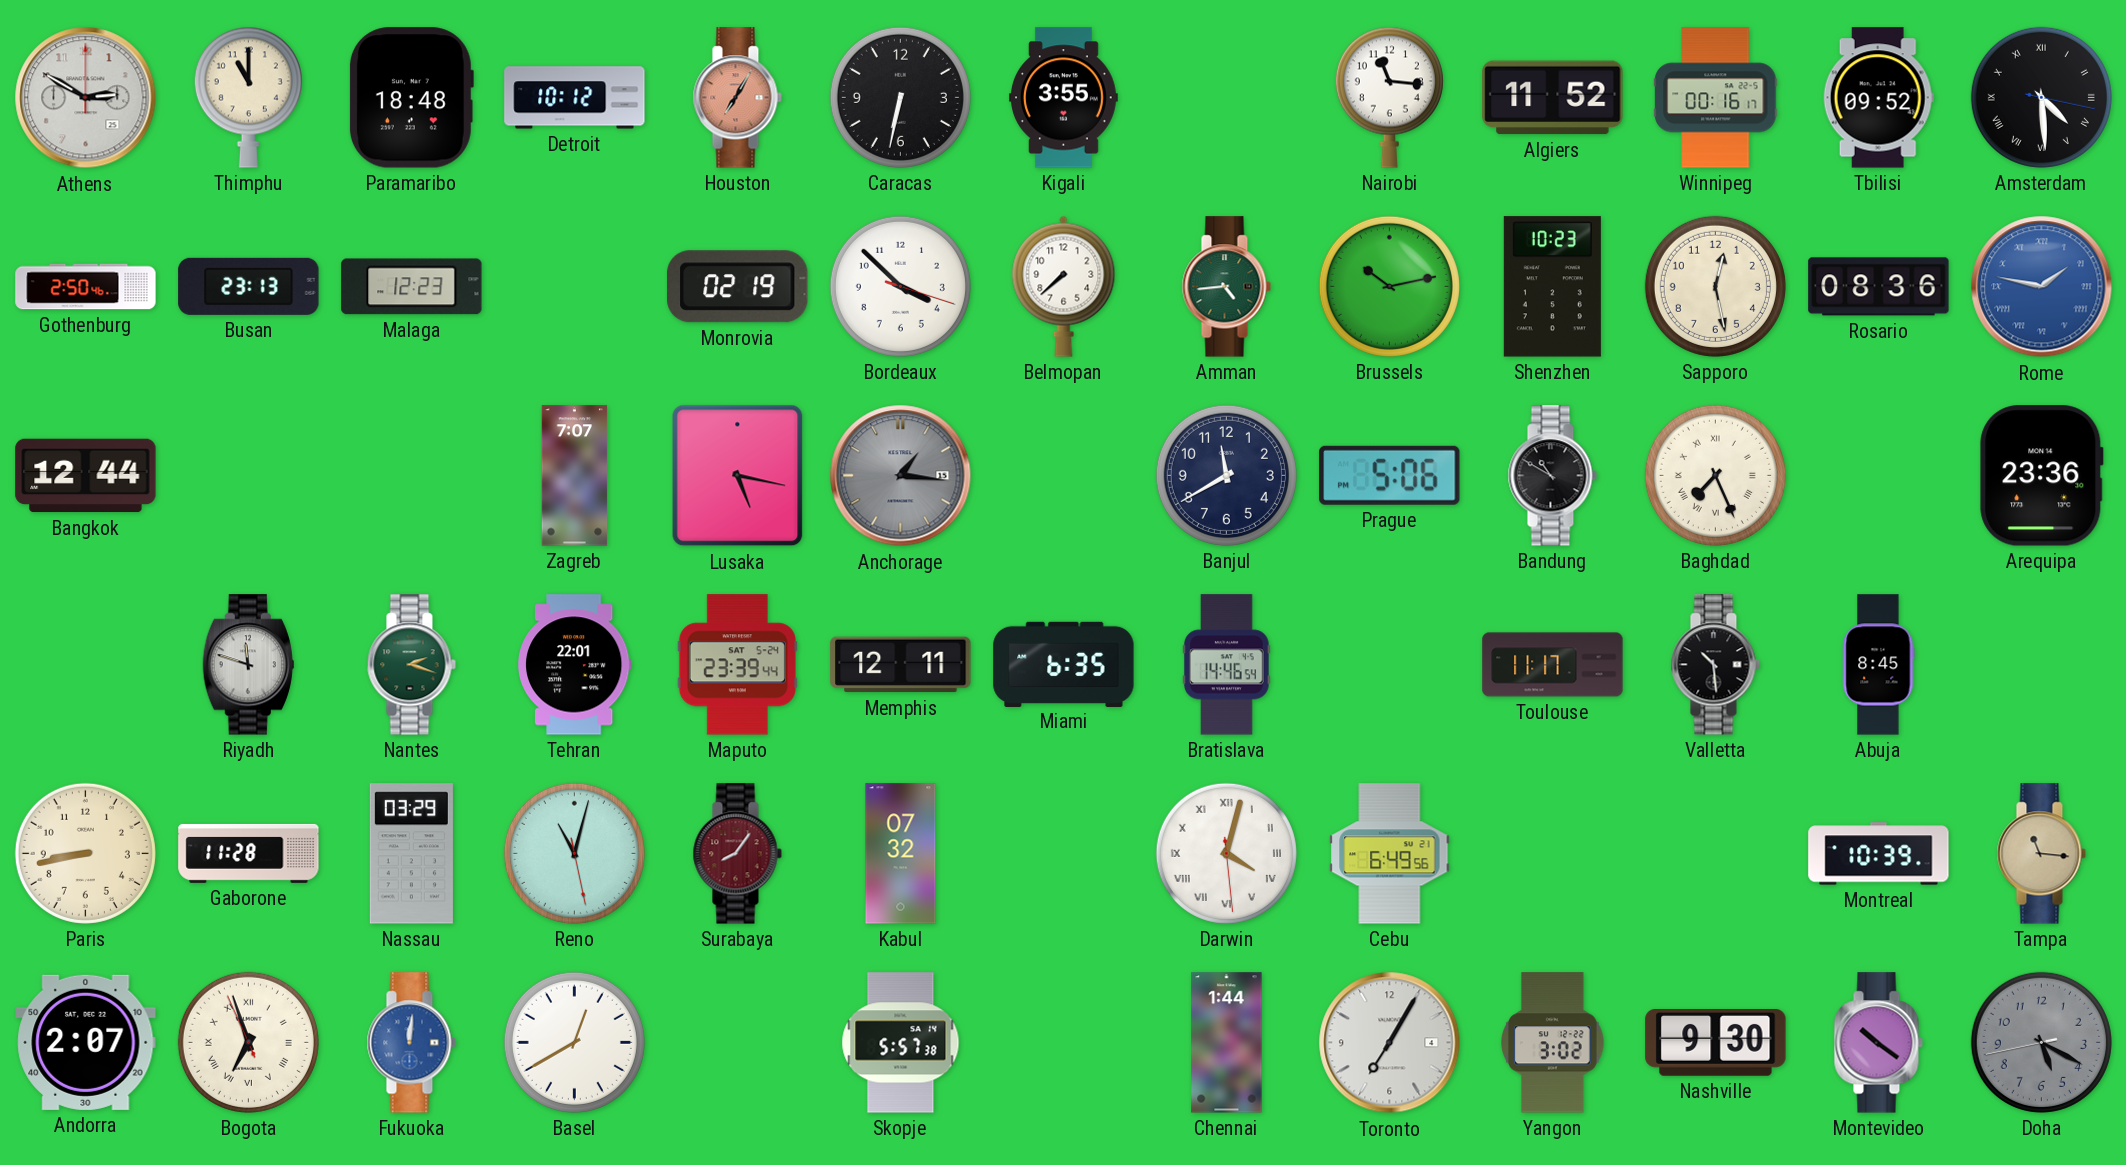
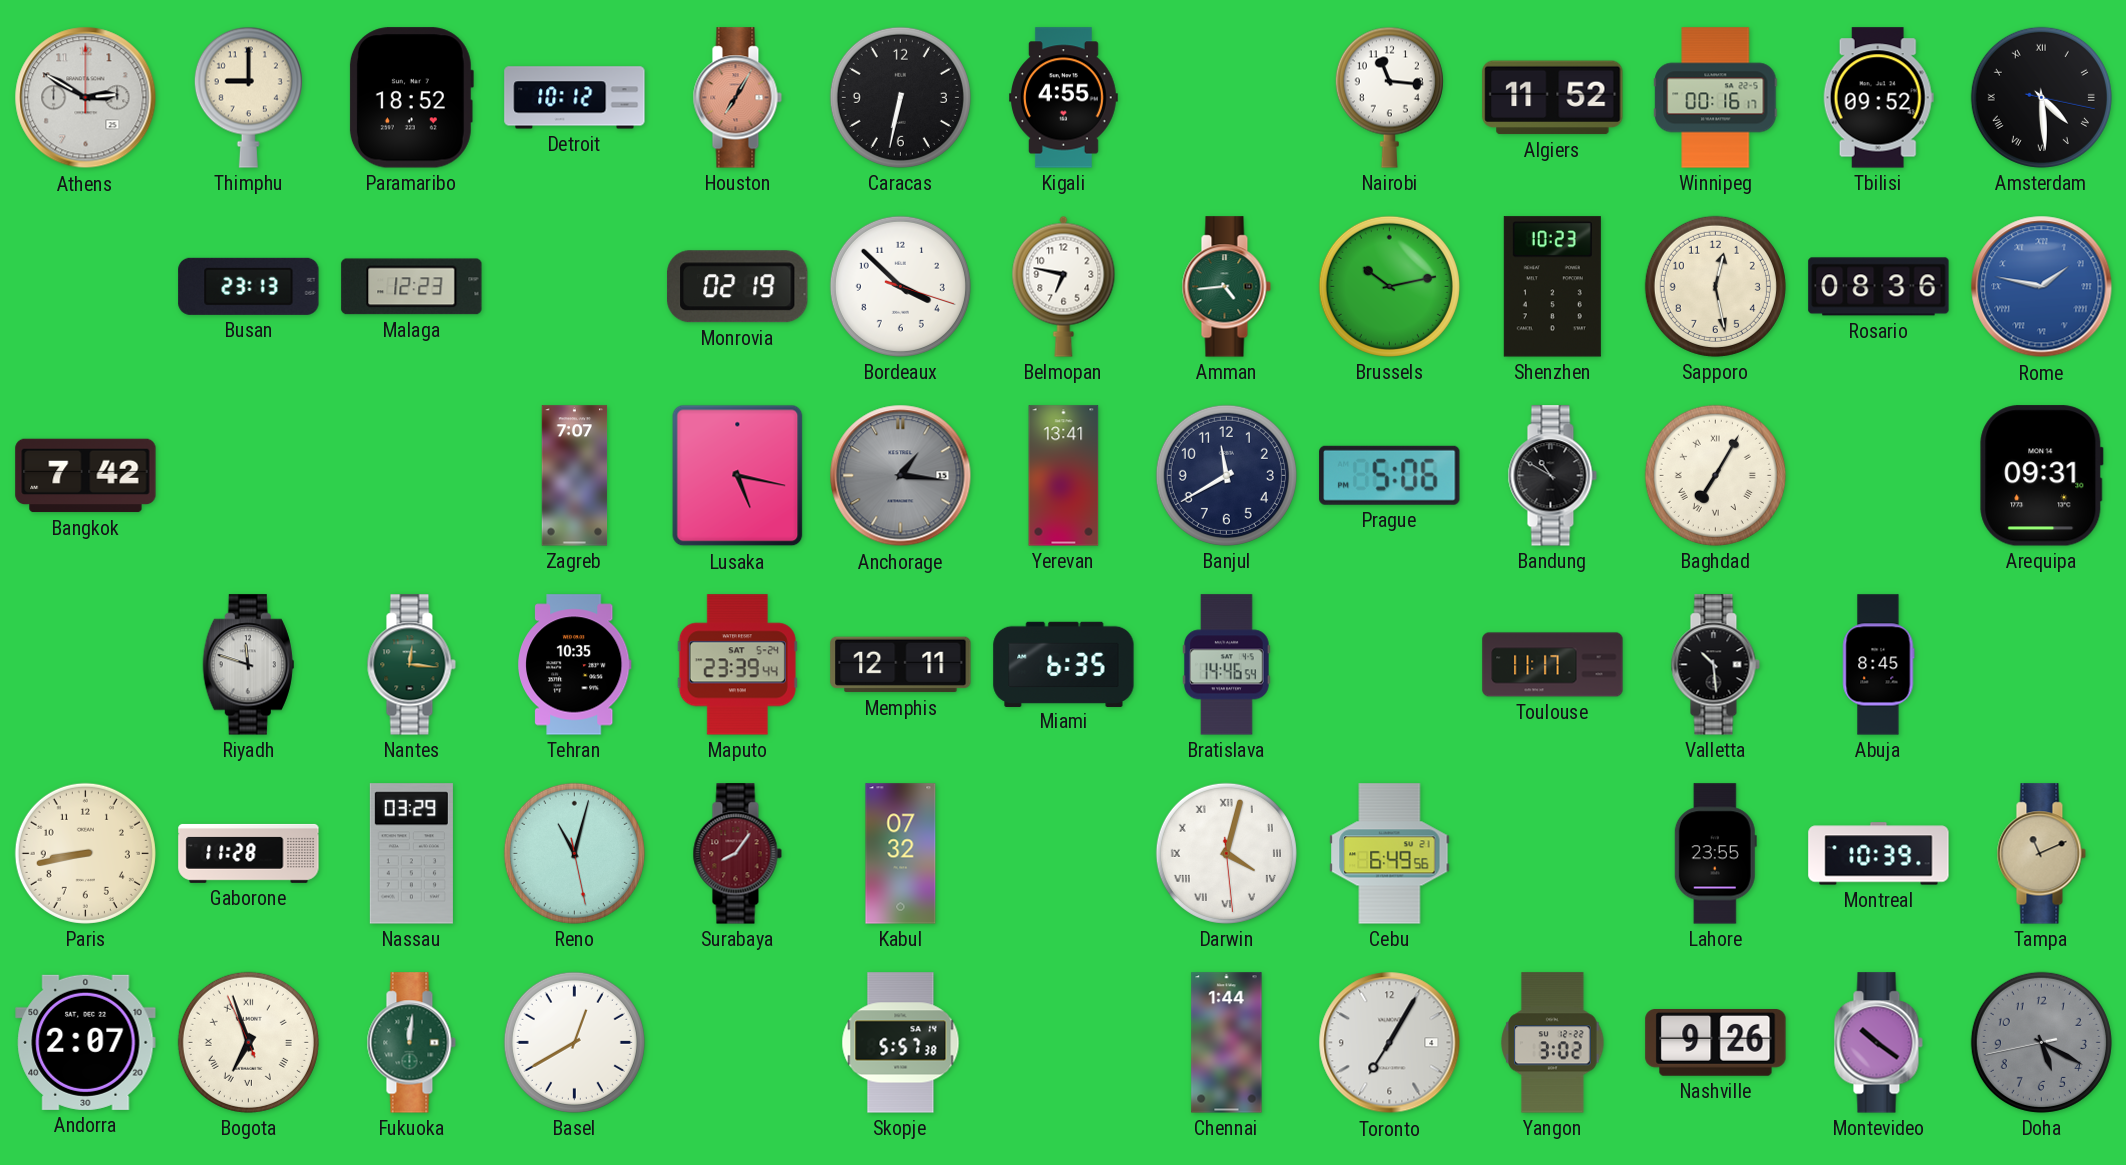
Thimphu: 11:00 -> 9:00
Paramaribo: 18:48 -> 18:52
Kigali: 3:55 -> 4:55
Gothenburg: 2:50 -> none
Belmopan: 7:38 -> 6:47
Bangkok: 12:44 -> 7:42
Yerevan: none -> 13:41
Baghdad: 7:26 -> 7:05
Arequipa: 23:36 -> 09:31
Nantes: 2:18 -> 12:16
Tehran: 22:01 -> 10:35
Lahore: none -> 23:55
Tampa: 11:16 -> 11:11
Fukuoka dial: blue -> green
Nashville: 9:30 -> 9:26
